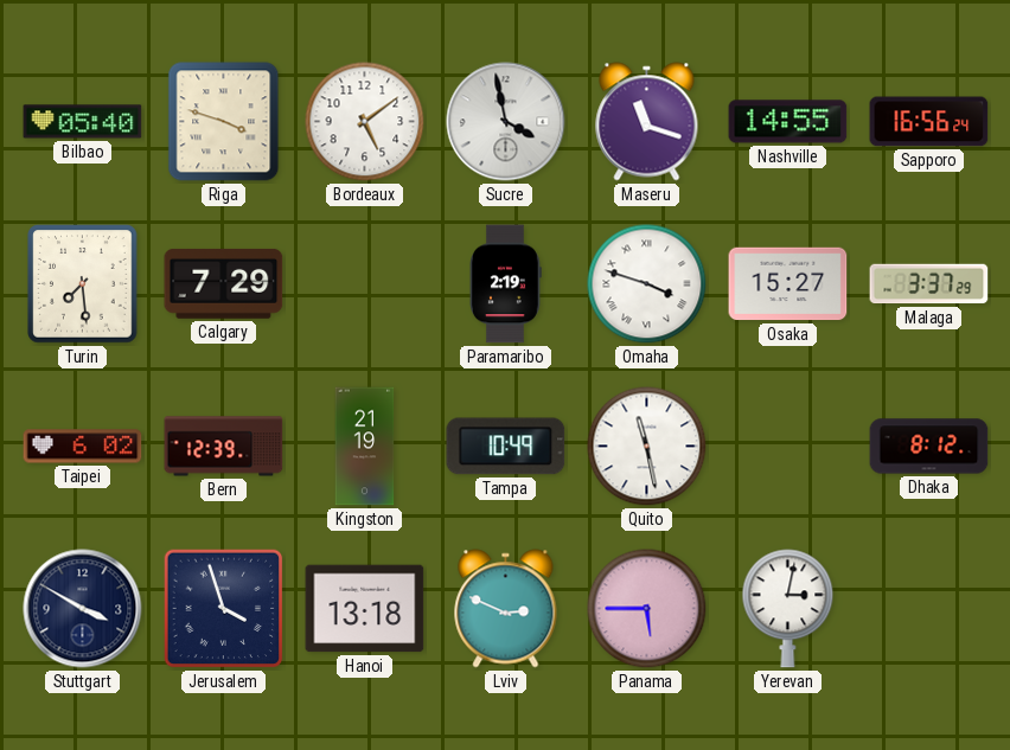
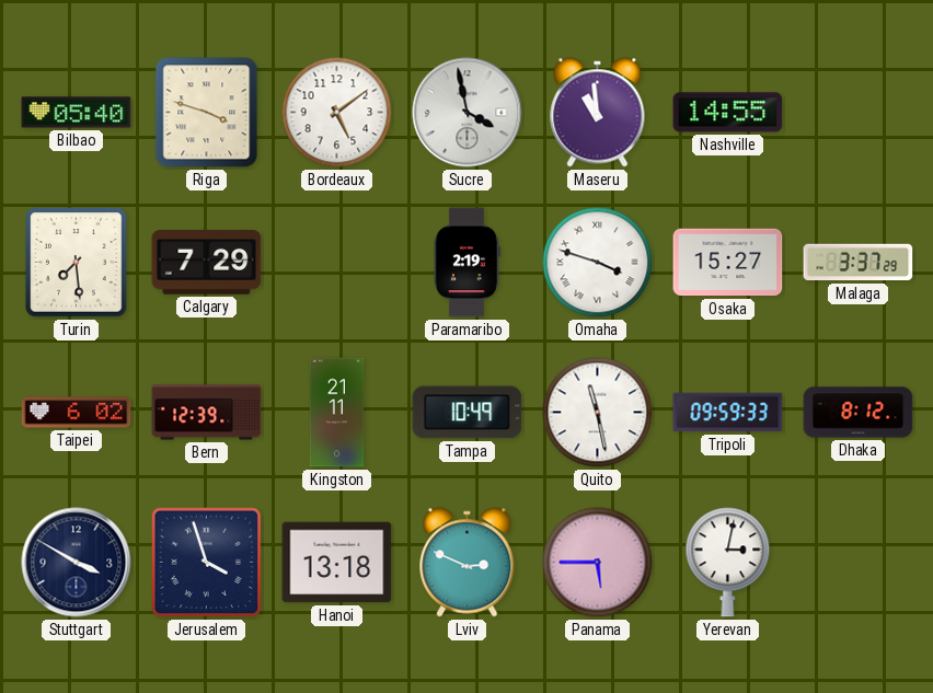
Maseru: 11:18 -> 10:59
Sapporo: 16:56 -> none
Kingston: 21:19 -> 21:11
Tripoli: none -> 09:59
